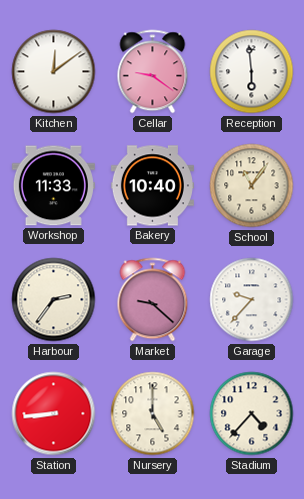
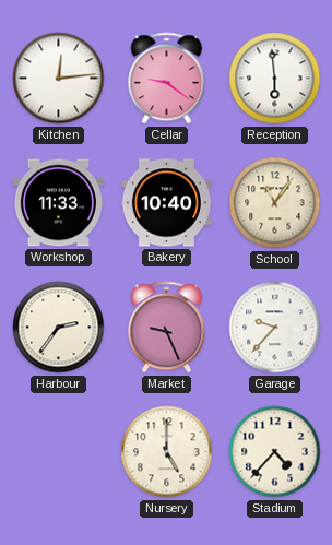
Kitchen: 12:09 -> 12:14
Market: 9:22 -> 9:26
Station: 8:44 -> none
